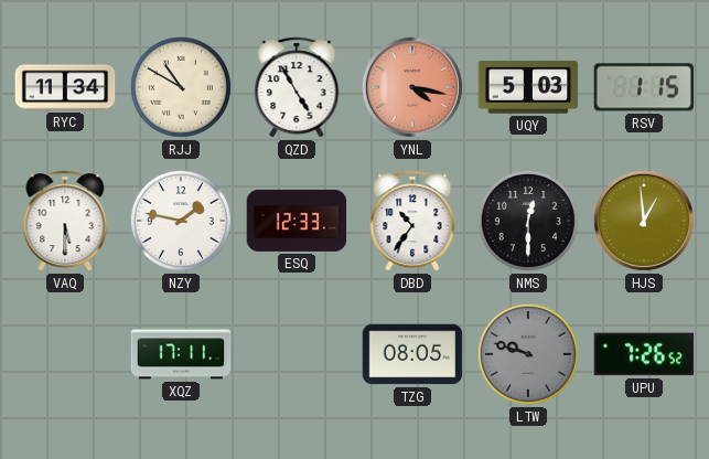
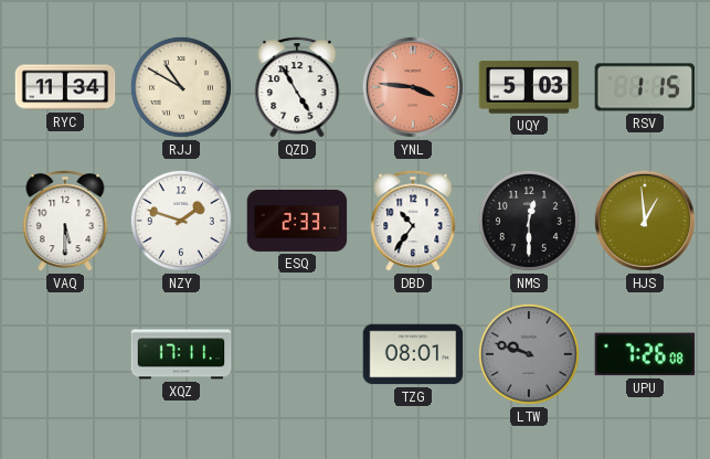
YNL: 4:17 -> 3:46
NZY: 1:47 -> 1:48
ESQ: 12:33 -> 2:33
TZG: 08:05 -> 08:01
UPU: 7:26:52 -> 7:26:08
